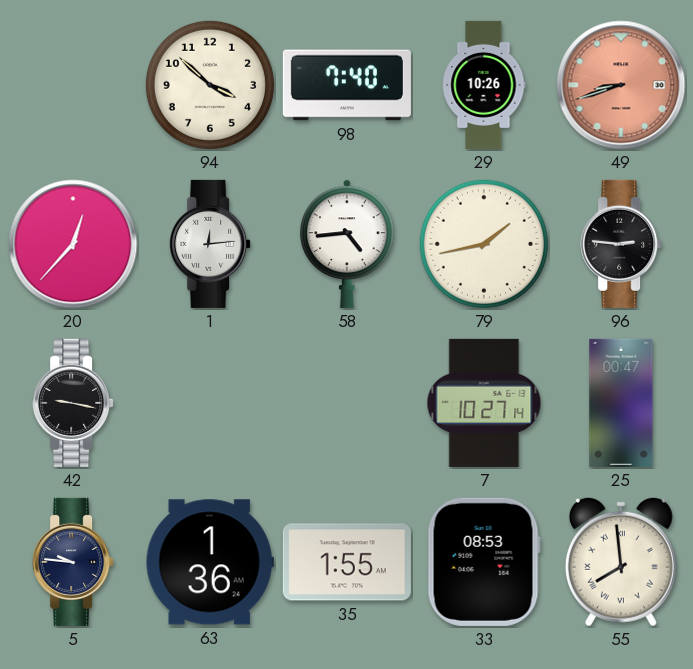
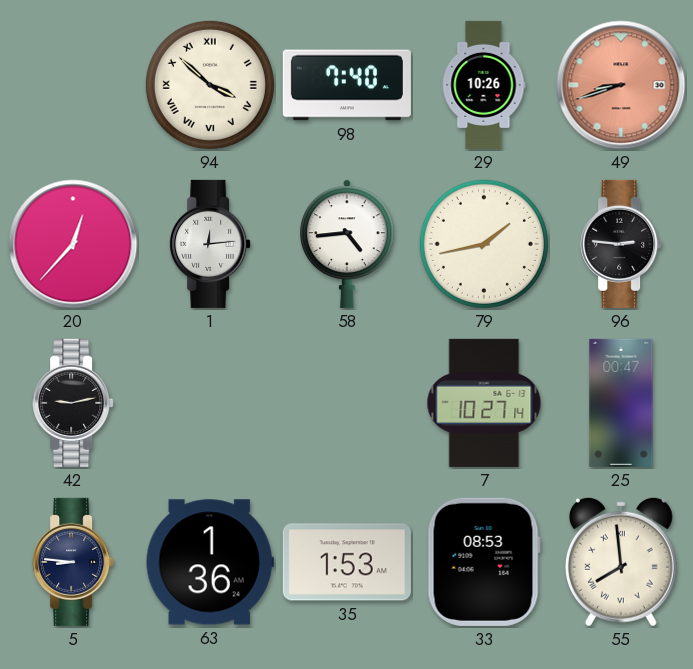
94 numerals: Arabic -> Roman
42: 9:17 -> 9:13
5: 9:46 -> 8:46
35: 1:55 -> 1:53
